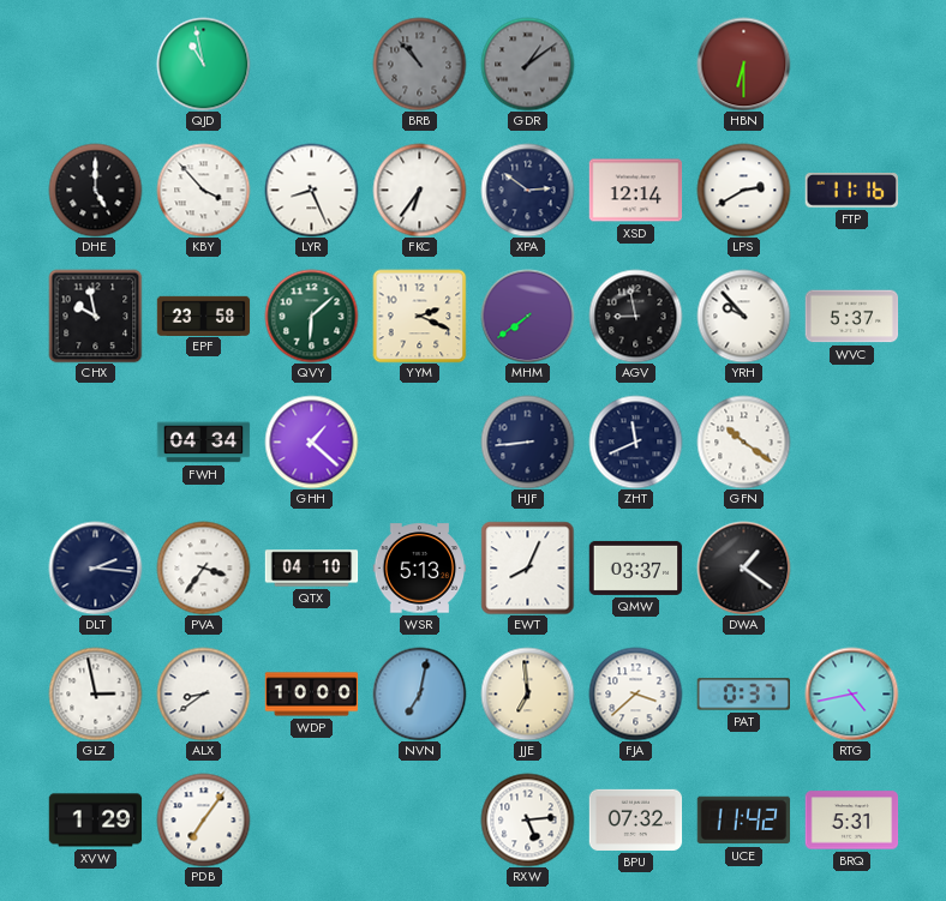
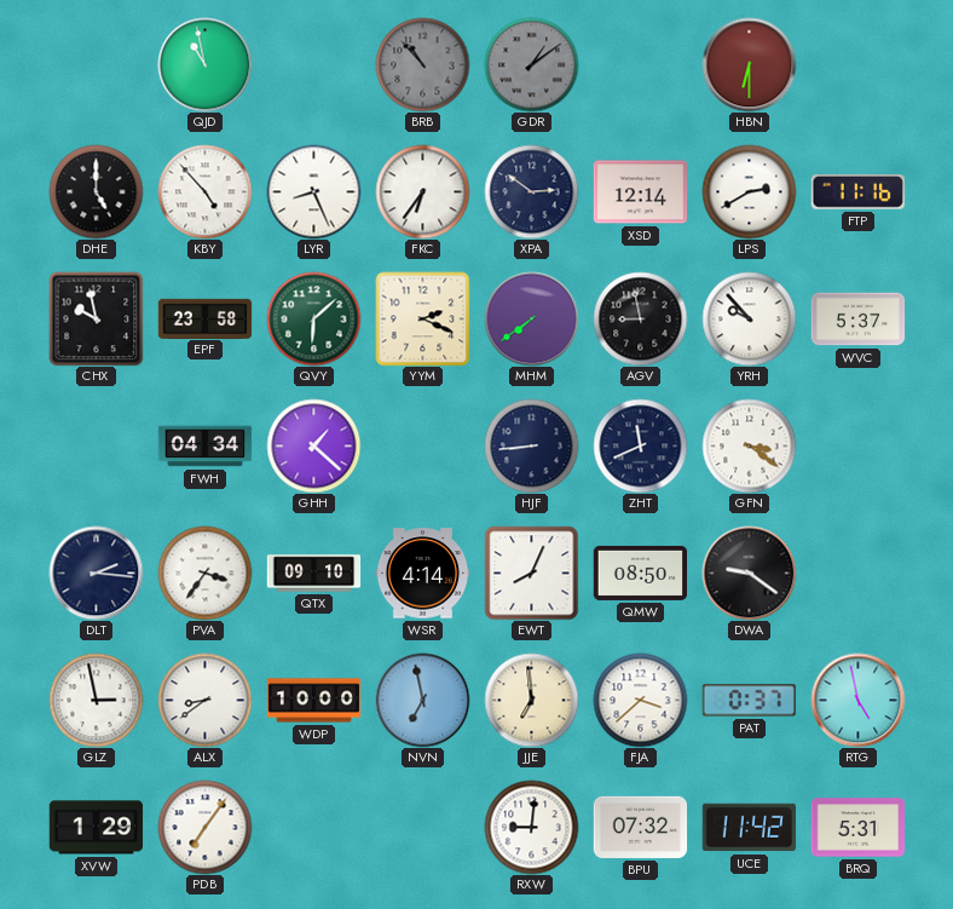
KBY: 3:53 -> 4:53
GFN: 10:21 -> 3:21
QTX: 04:10 -> 09:10
WSR: 5:13 -> 4:14
QMW: 03:37 -> 08:50
DWA: 1:21 -> 9:21
NVN: 7:02 -> 6:58
RTG: 4:43 -> 4:58
RXW: 5:14 -> 9:01
